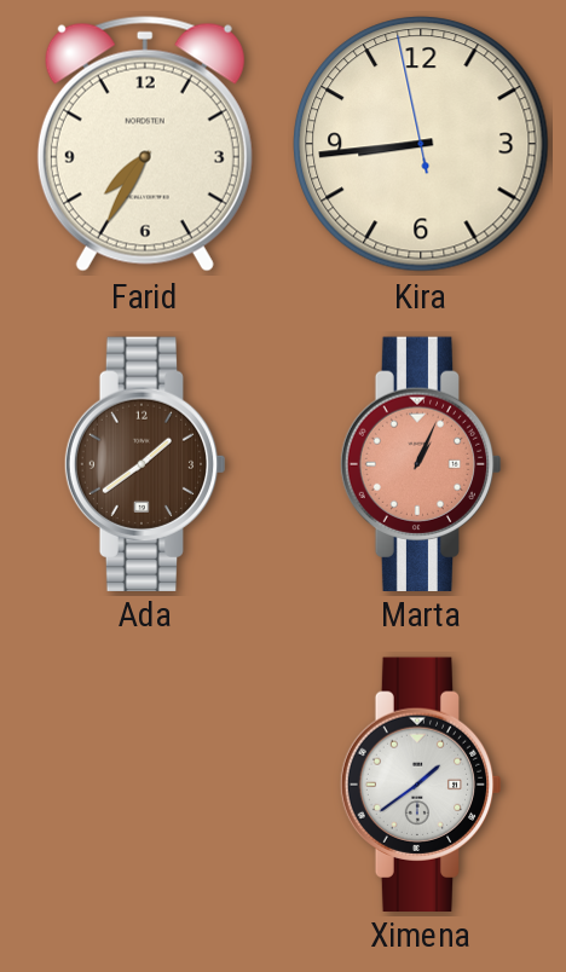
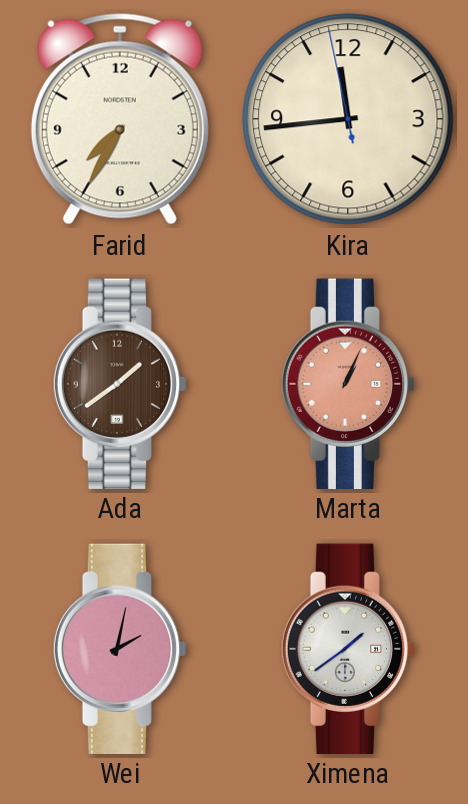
Kira: 8:43 -> 11:43
Wei: none -> 2:02
